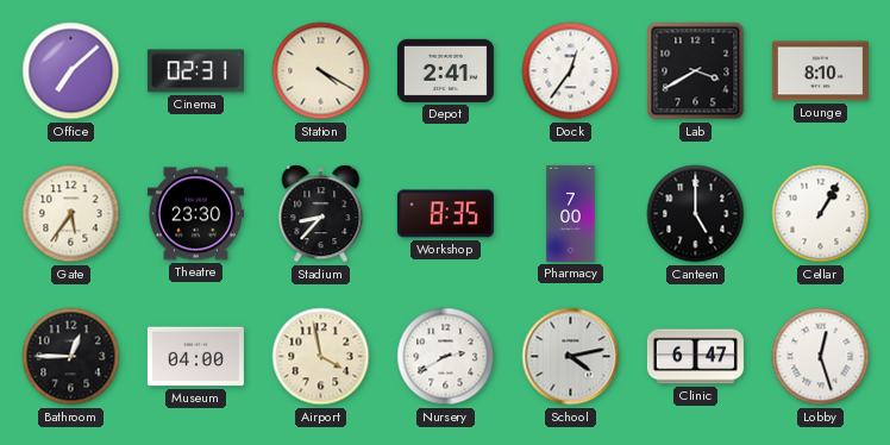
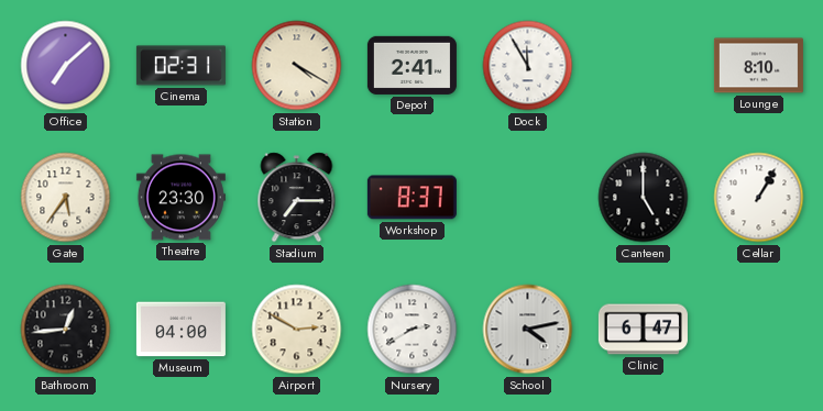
Dock: 12:36 -> 11:55
Lab: 3:40 -> none
Stadium: 8:37 -> 7:15
Workshop: 8:35 -> 8:37
Pharmacy: 7:00 -> none
Bathroom: 12:45 -> 12:44
Airport: 3:58 -> 2:50
Lobby: 12:27 -> none
